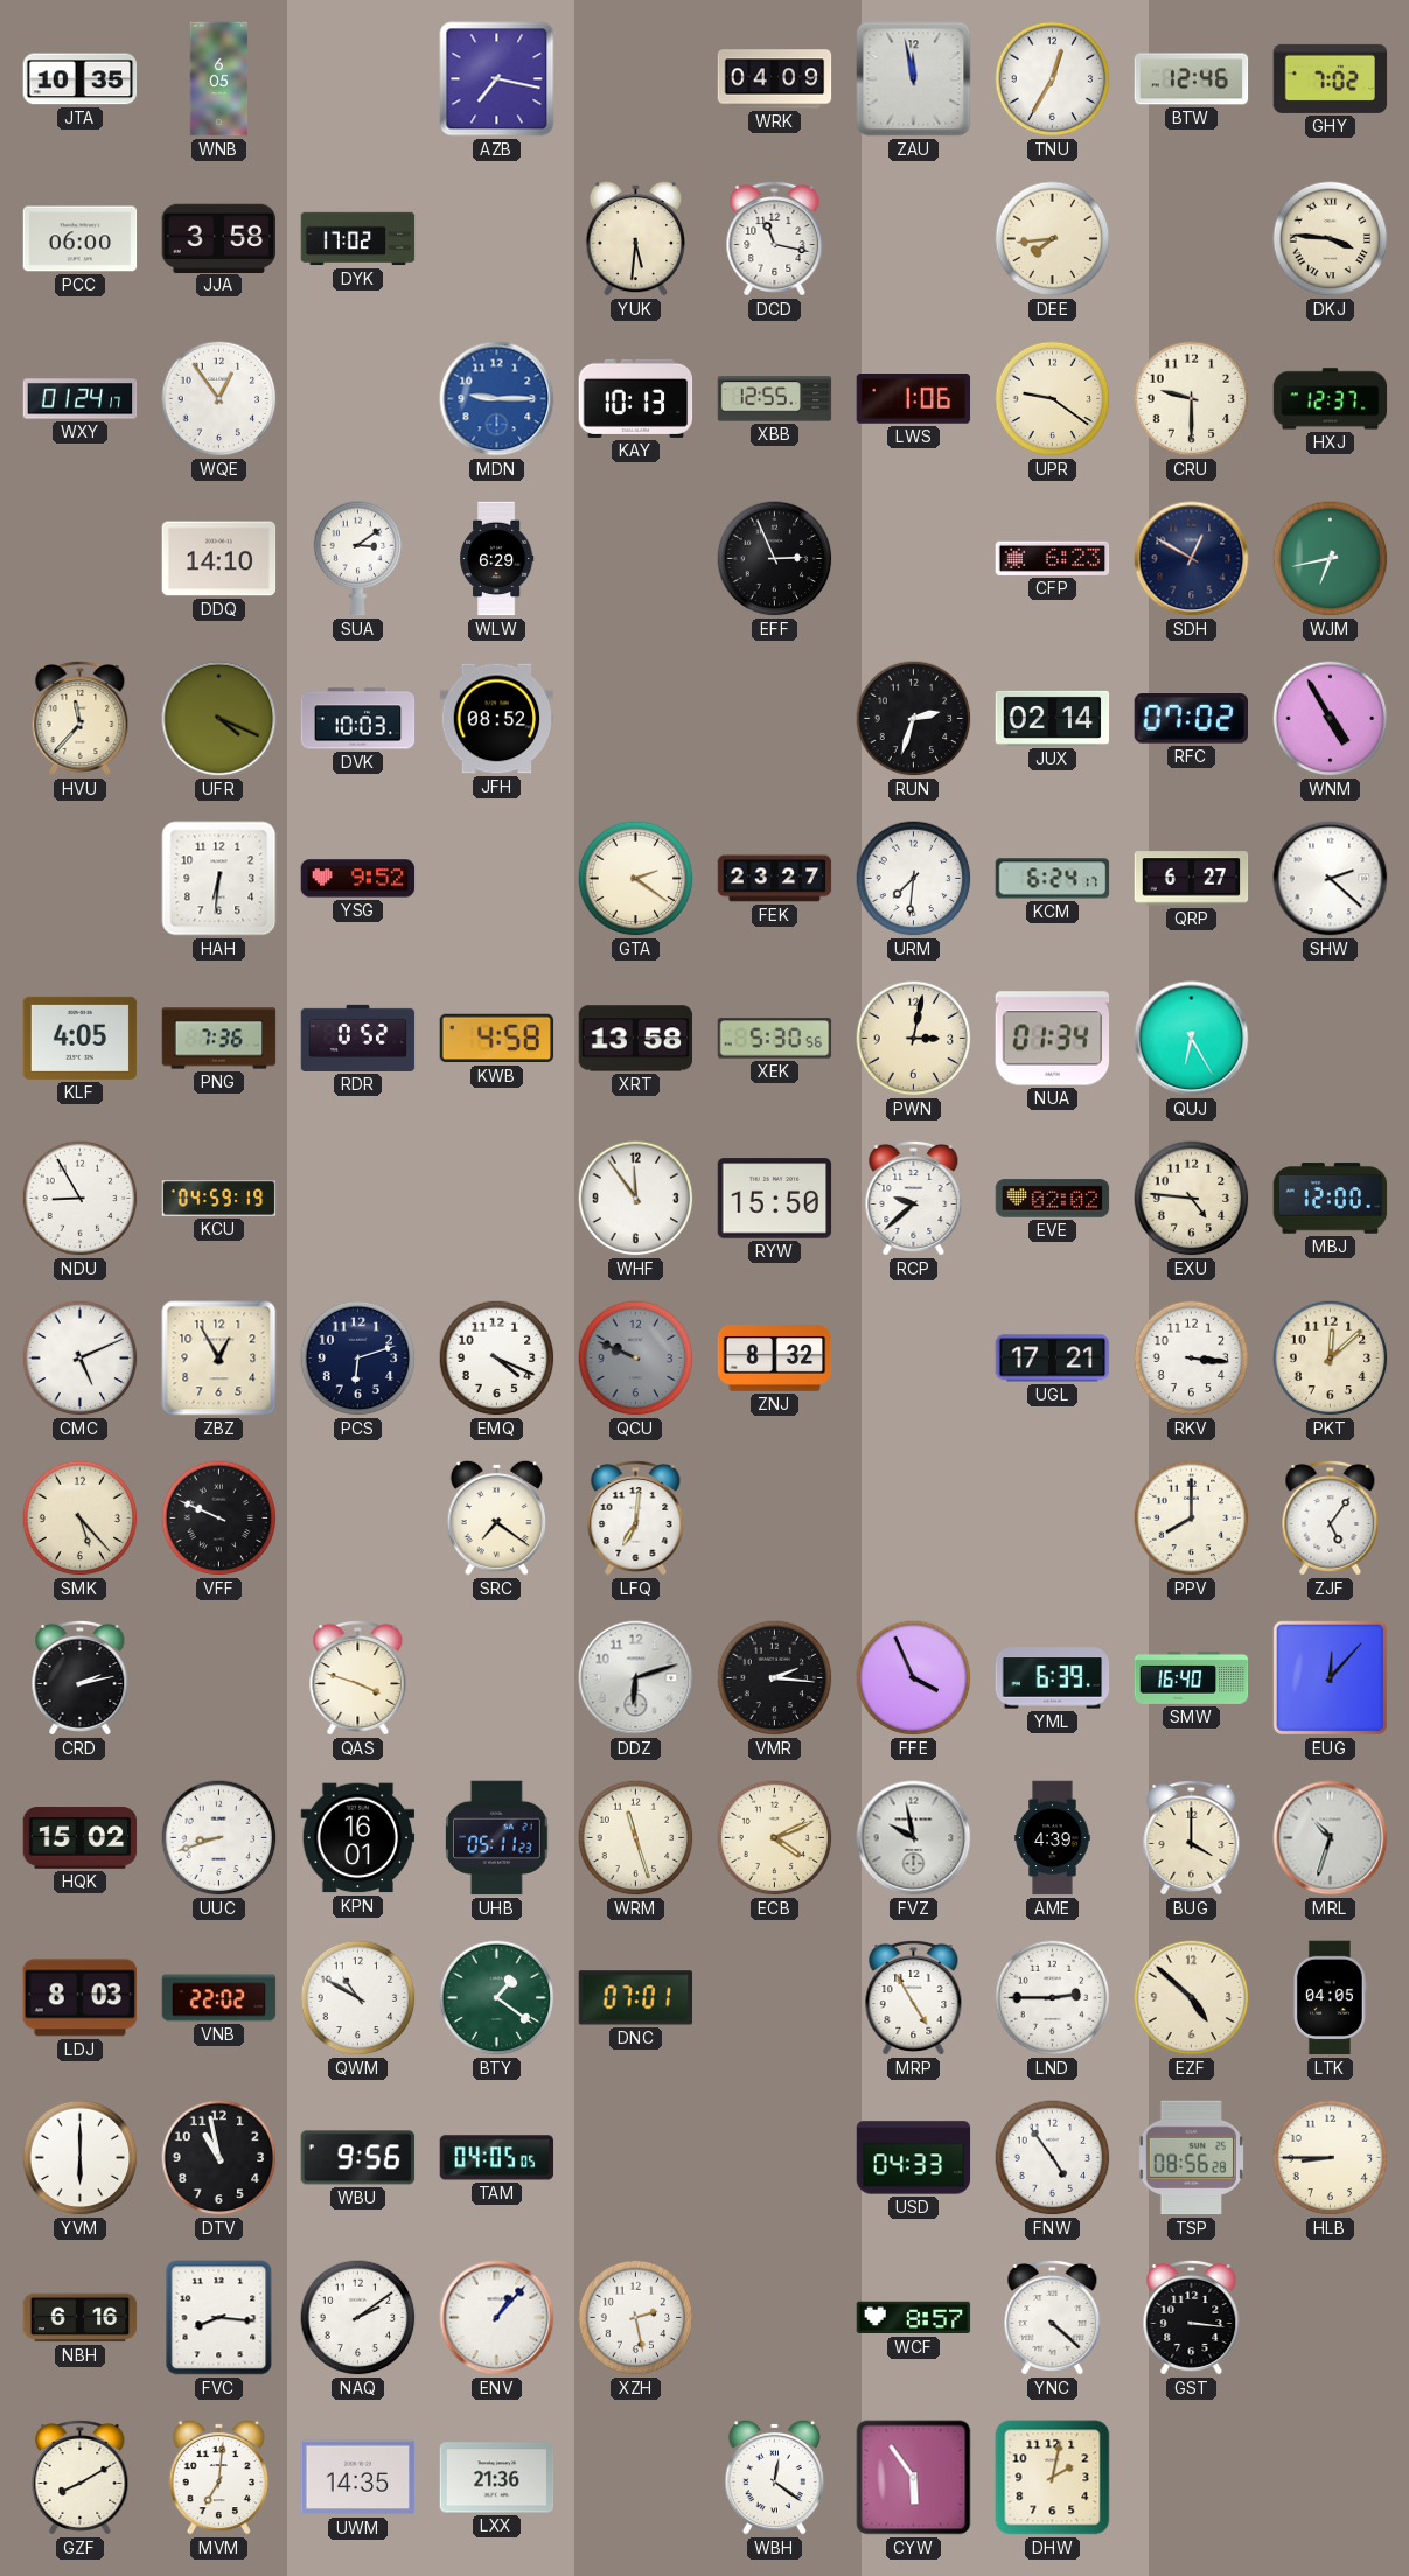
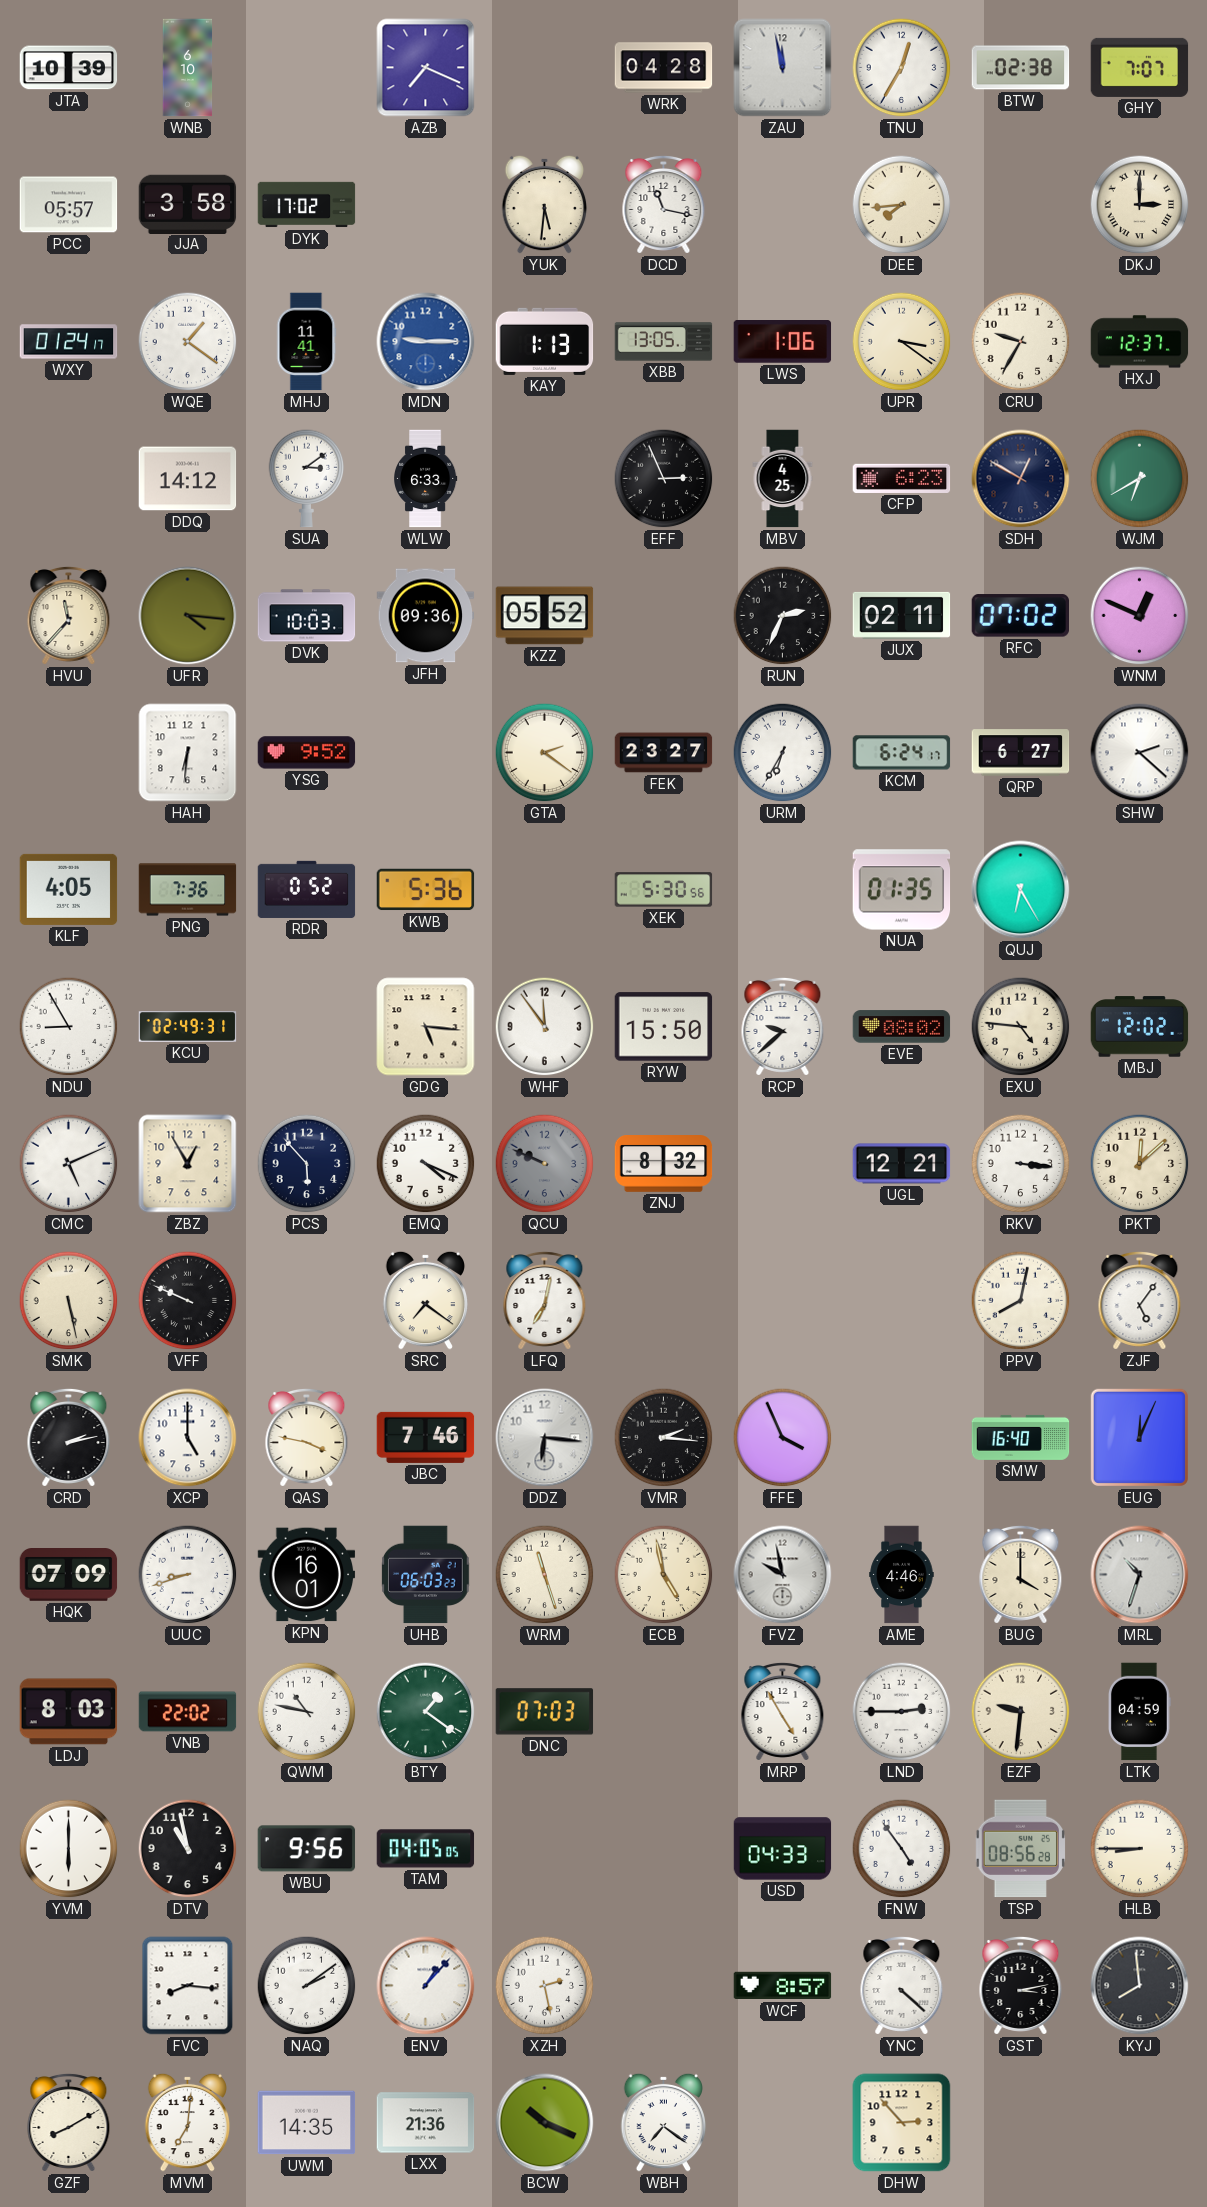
JTA: 10:35 -> 10:39
WNB: 6:05 -> 6:10
AZB: 7:17 -> 7:19
WRK: 04:09 -> 04:28
BTW: 12:46 -> 02:38
GHY: 7:02 -> 7:07
PCC: 06:00 -> 05:57
DKJ: 3:46 -> 3:00
WQE: 12:54 -> 1:21
MHJ: none -> 11:41
KAY: 10:13 -> 1:13
XBB: 12:55 -> 13:05
UPR: 9:21 -> 3:21
CRU: 9:30 -> 9:35
DDQ: 14:10 -> 14:12
WLW: 6:29 -> 6:33
MBV: none -> 4:25
WJM: 6:43 -> 6:40
UFR: 4:19 -> 4:16
JFH: 08:52 -> 09:36
KZZ: none -> 05:52
RUN: 2:33 -> 2:34
JUX: 02:14 -> 02:11
WNM: 4:55 -> 12:49
URM: 7:31 -> 6:35
KWB: 4:58 -> 5:36
XRT: 13:58 -> none
PWN: 3:02 -> none
NUA: 01:34 -> 01:35
KCU: 04:59 -> 02:49
GDG: none -> 5:16
EVE: 02:02 -> 08:02
MBJ: 12:00 -> 12:02
PCS: 6:12 -> 5:53
UGL: 17:21 -> 12:21
SMK: 5:23 -> 5:28
LFQ: 7:01 -> 7:02
PPV: 8:00 -> 8:02
XCP: none -> 5:00
QAS: 3:48 -> 3:47
JBC: none -> 7:46
DDZ: 6:12 -> 6:16
YML: 6:39 -> none
EUG: 12:07 -> 12:04
HQK: 15:02 -> 07:09
UHB: 05:11 -> 06:03
ECB: 4:11 -> 4:58
AME: 4:39 -> 4:46
QWM: 10:50 -> 10:47
DNC: 07:01 -> 07:03
EZF: 4:52 -> 9:31
LTK: 04:05 -> 04:59
NBH: 6:16 -> none
GST: 3:16 -> 3:13
KYJ: none -> 7:59
BCW: none -> 10:19
WBH: 12:21 -> 7:21
CYW: 5:54 -> none
DHW: 2:02 -> 2:53
